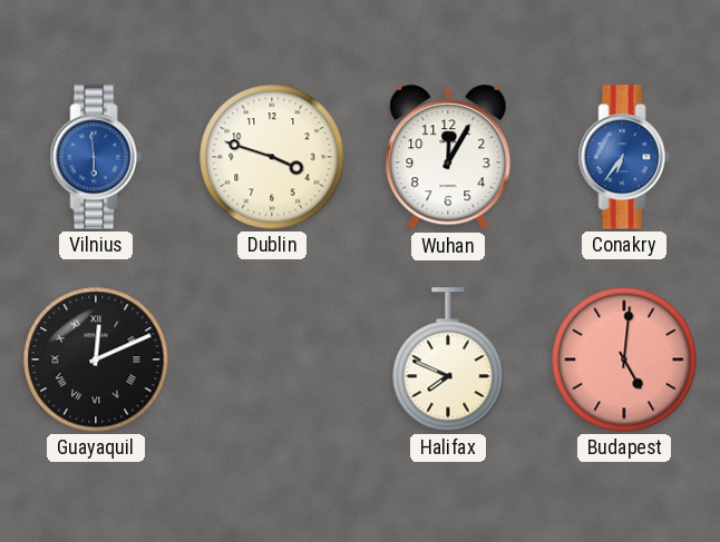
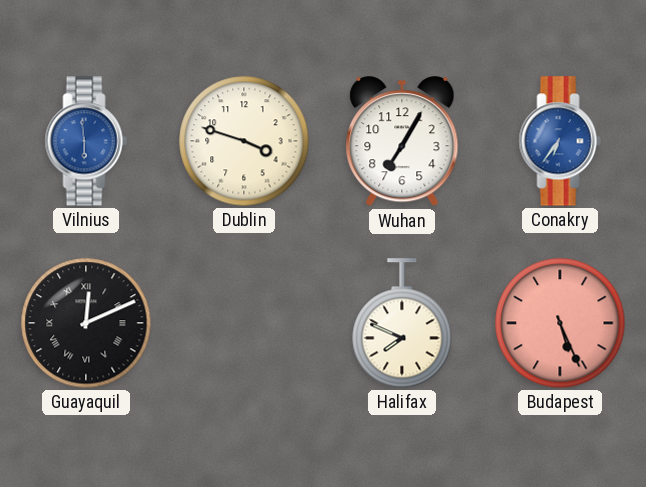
Wuhan: 12:05 -> 7:05
Budapest: 5:01 -> 5:26
